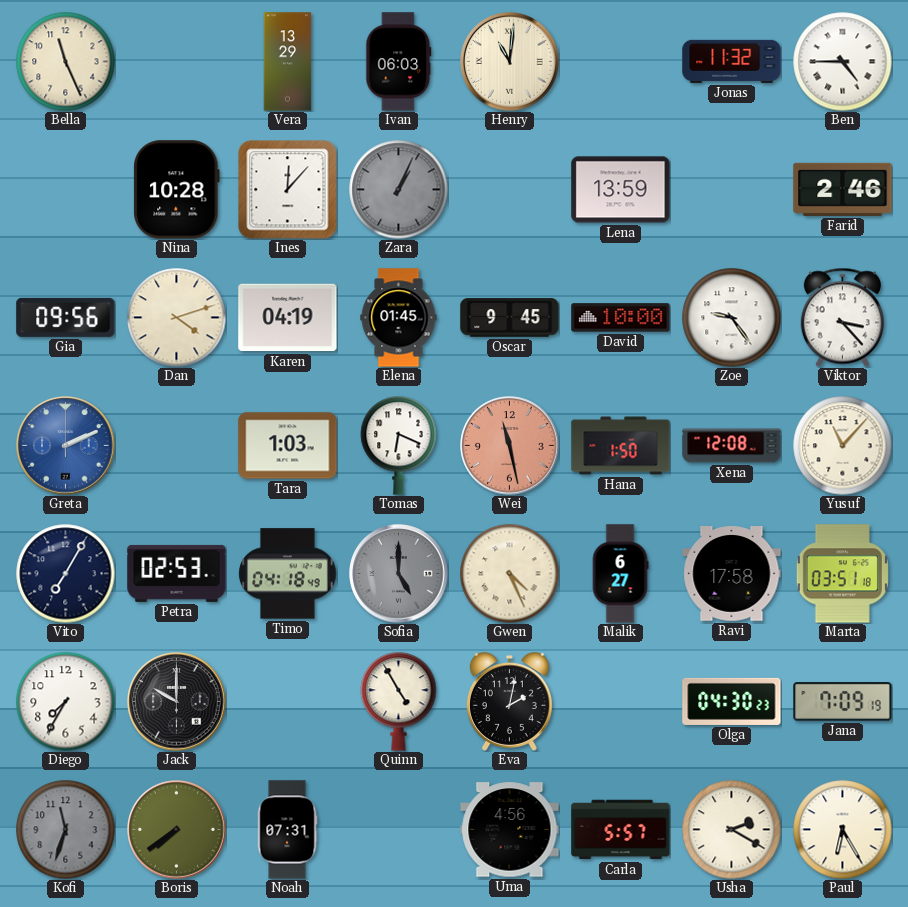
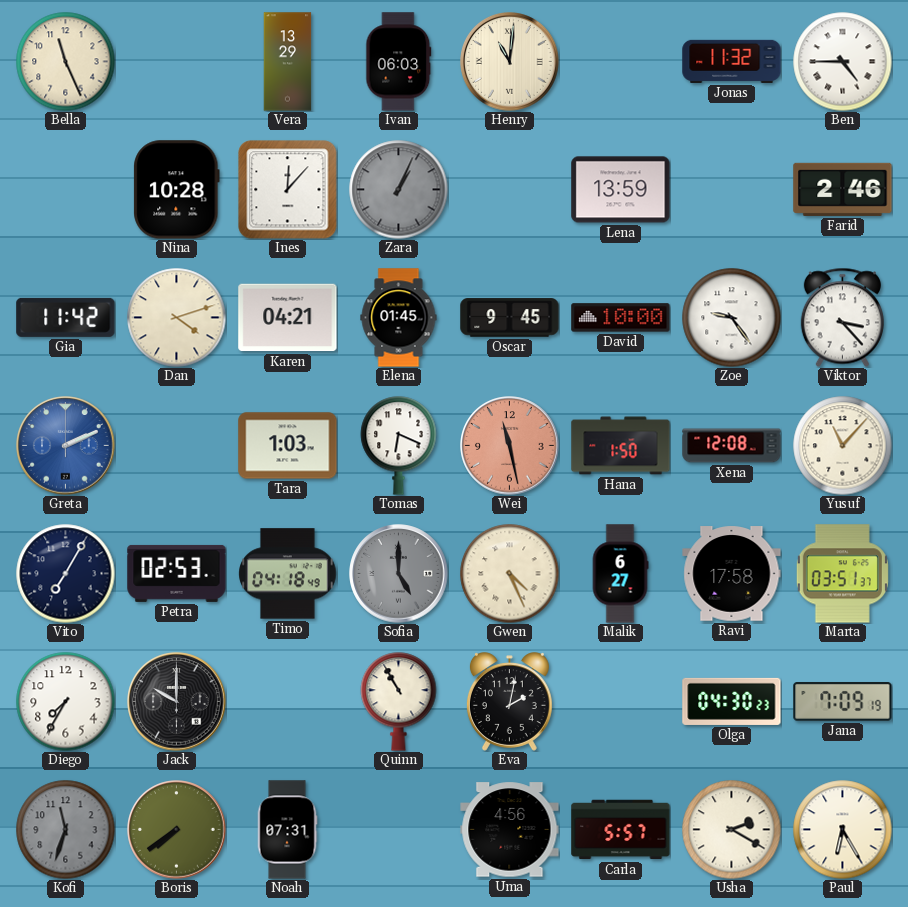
Gia: 09:56 -> 11:42
Karen: 04:19 -> 04:21
Marta: 03:51:18 -> 03:51:37
Quinn: 4:55 -> 10:55
